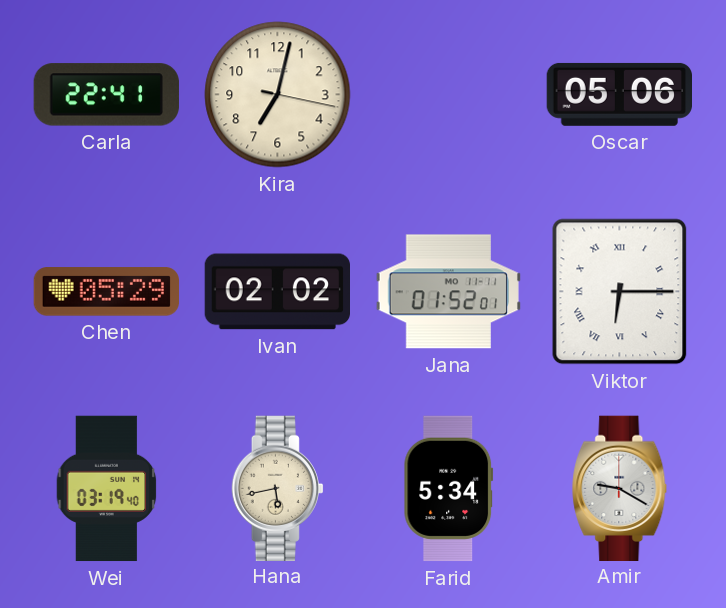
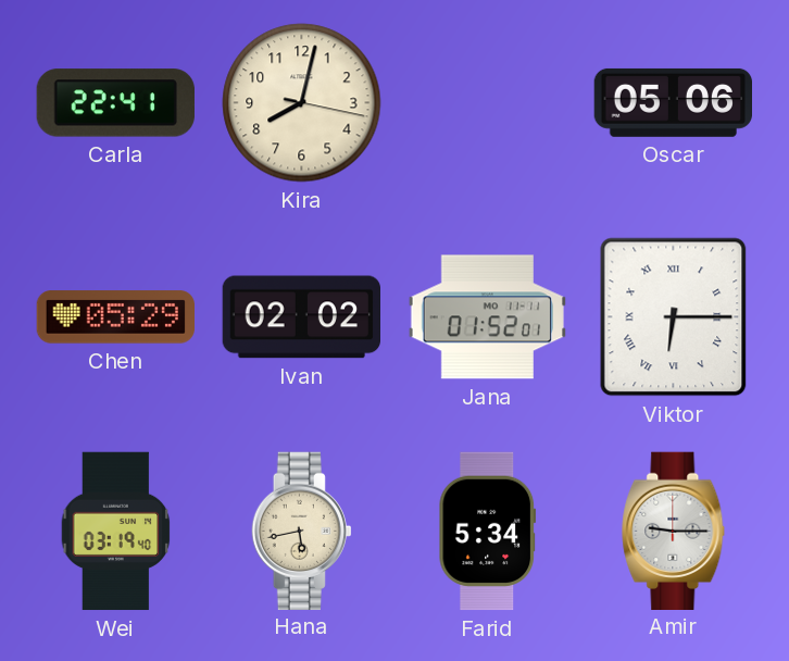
Kira: 7:02 -> 8:02
Amir: 9:20 -> 9:15
